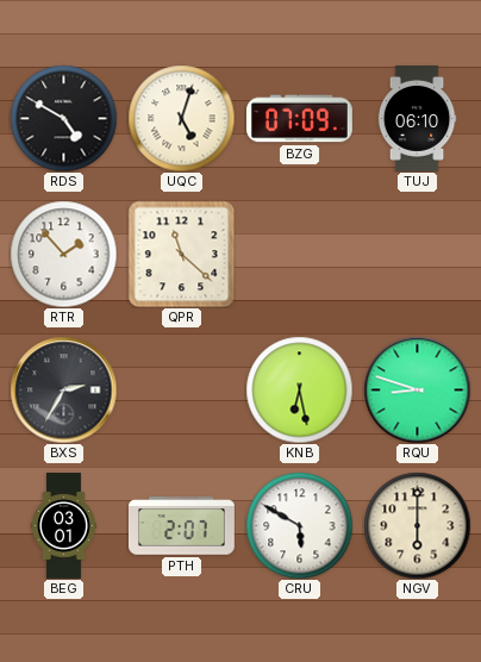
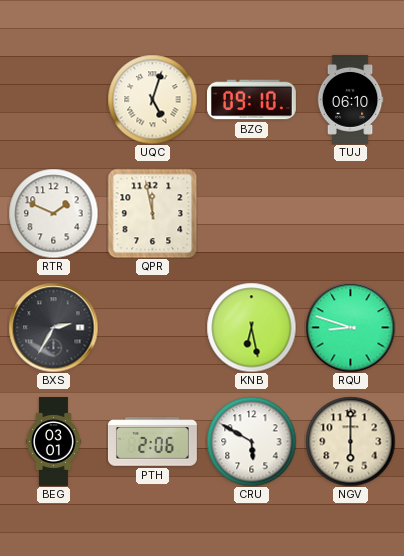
RDS: 4:50 -> none
BZG: 07:09 -> 09:10
RTR: 1:53 -> 1:49
QPR: 11:22 -> 11:58
PTH: 2:07 -> 2:06
